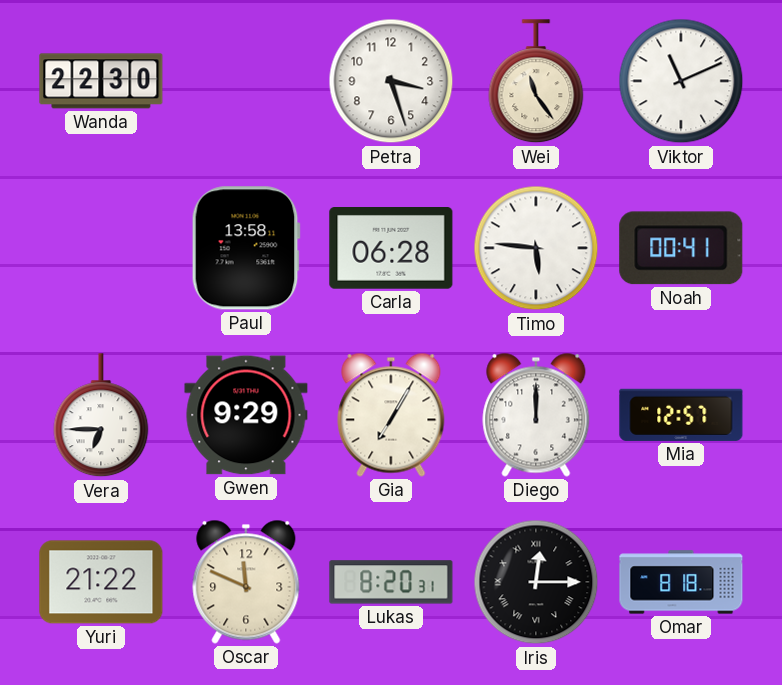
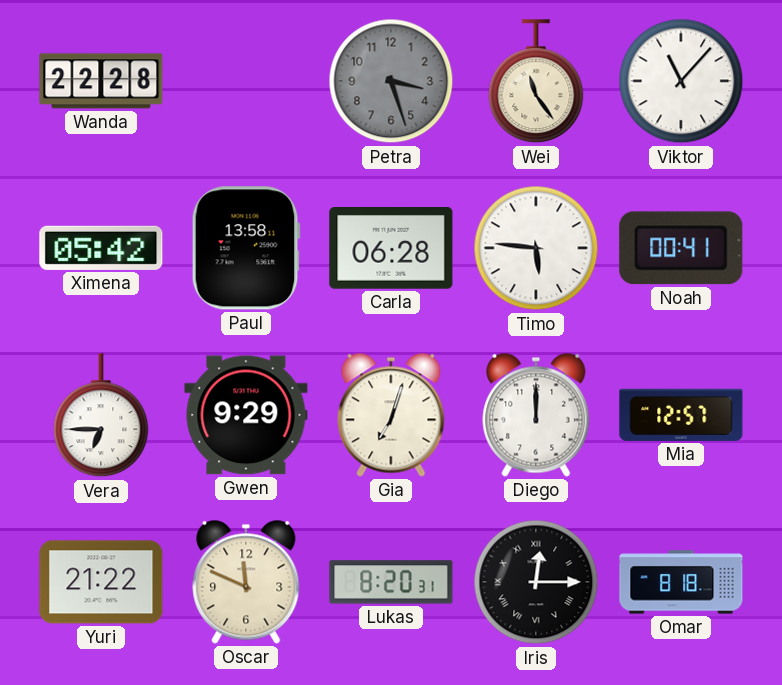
Wanda: 22:30 -> 22:28
Petra dial: white -> grey
Viktor: 11:11 -> 11:07
Ximena: none -> 05:42
Gia: 7:05 -> 7:03
